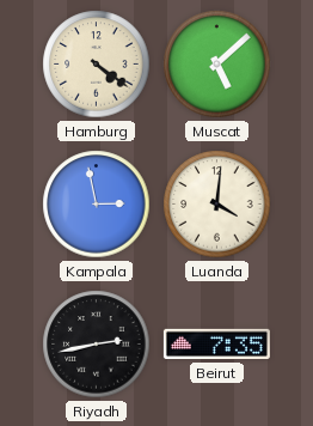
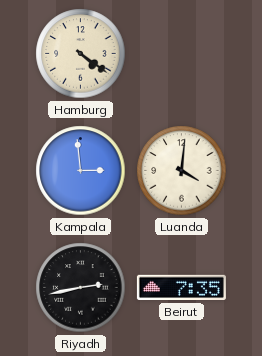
Muscat: 5:08 -> none
Kampala: 2:58 -> 2:59
